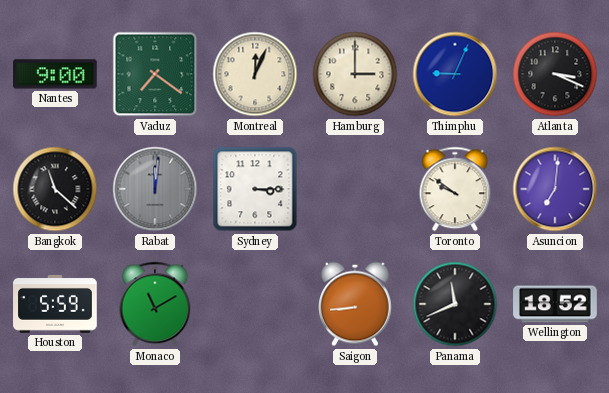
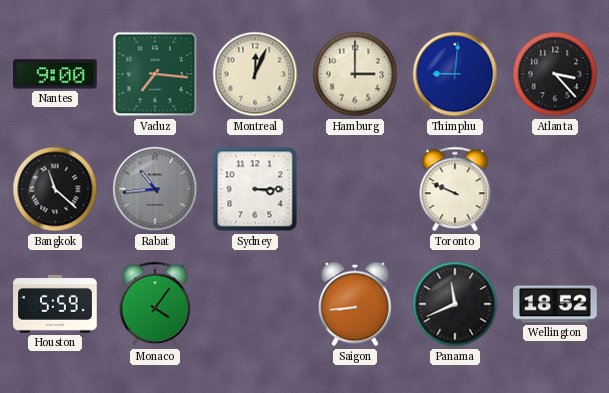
Vaduz: 7:21 -> 7:16
Thimphu: 9:04 -> 9:01
Atlanta: 3:19 -> 3:23
Rabat: 12:01 -> 10:44
Toronto: 9:51 -> 9:49
Asuncion: 7:01 -> none
Monaco: 11:10 -> 4:06
